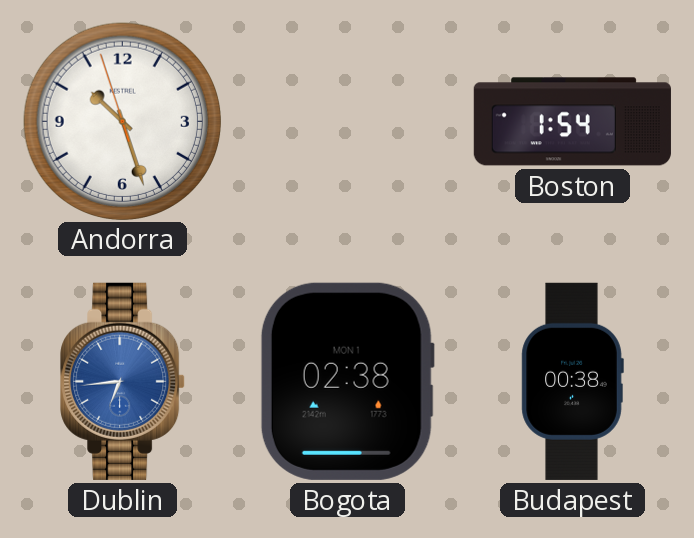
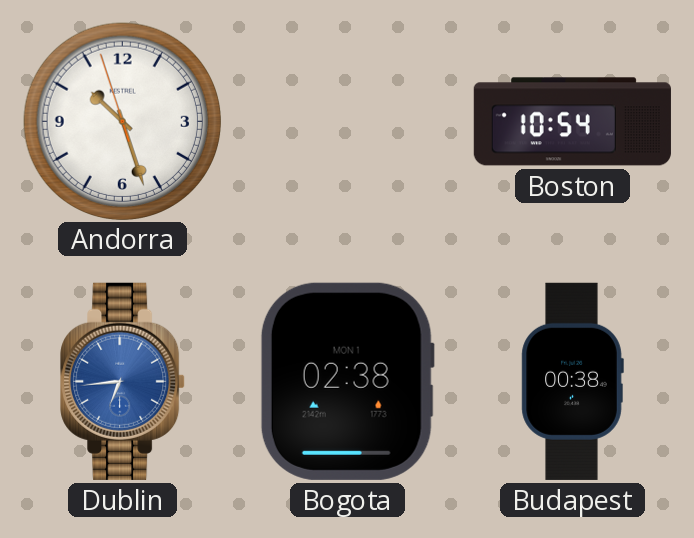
Boston: 1:54 -> 10:54
